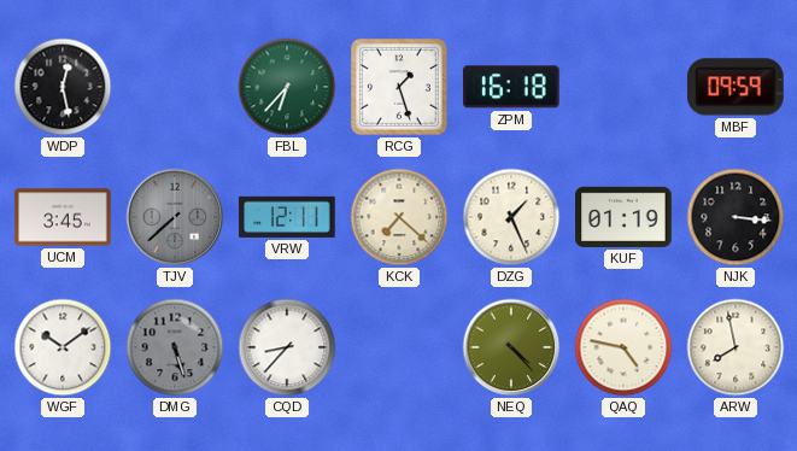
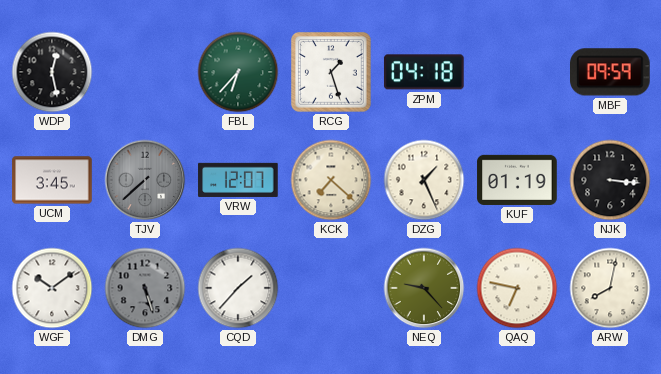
ZPM: 16:18 -> 04:18
VRW: 12:11 -> 12:07
CQD: 8:37 -> 1:37
NEQ: 4:23 -> 9:23
QAQ: 4:47 -> 6:47
ARW: 7:58 -> 8:02
